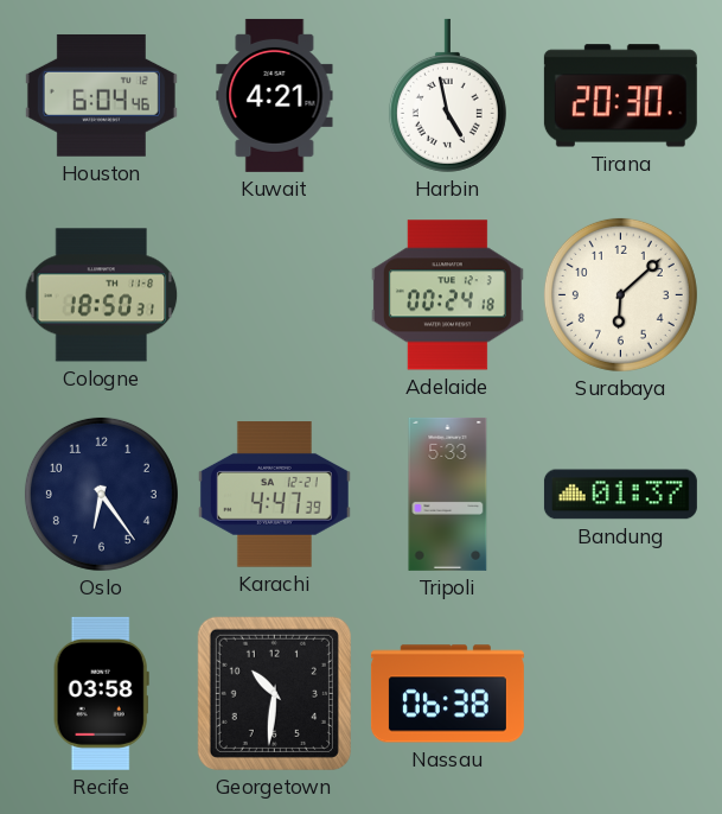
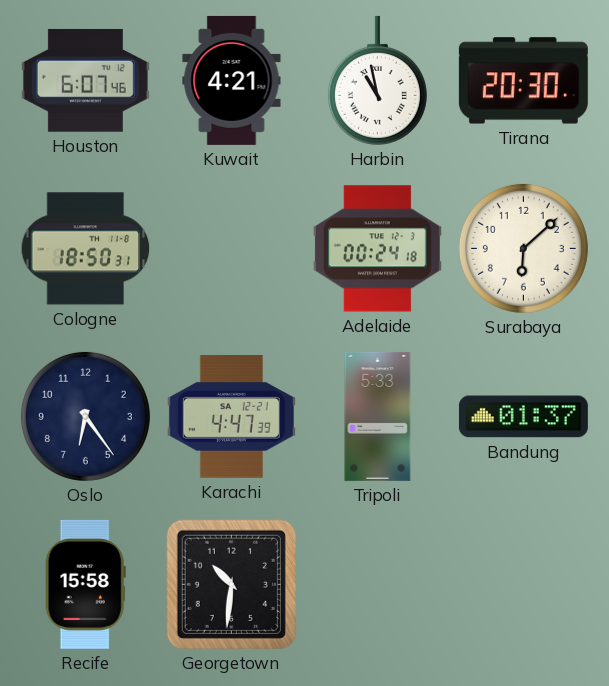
Houston: 6:04 -> 6:07
Harbin: 4:58 -> 10:58
Recife: 03:58 -> 15:58
Nassau: 06:38 -> none
